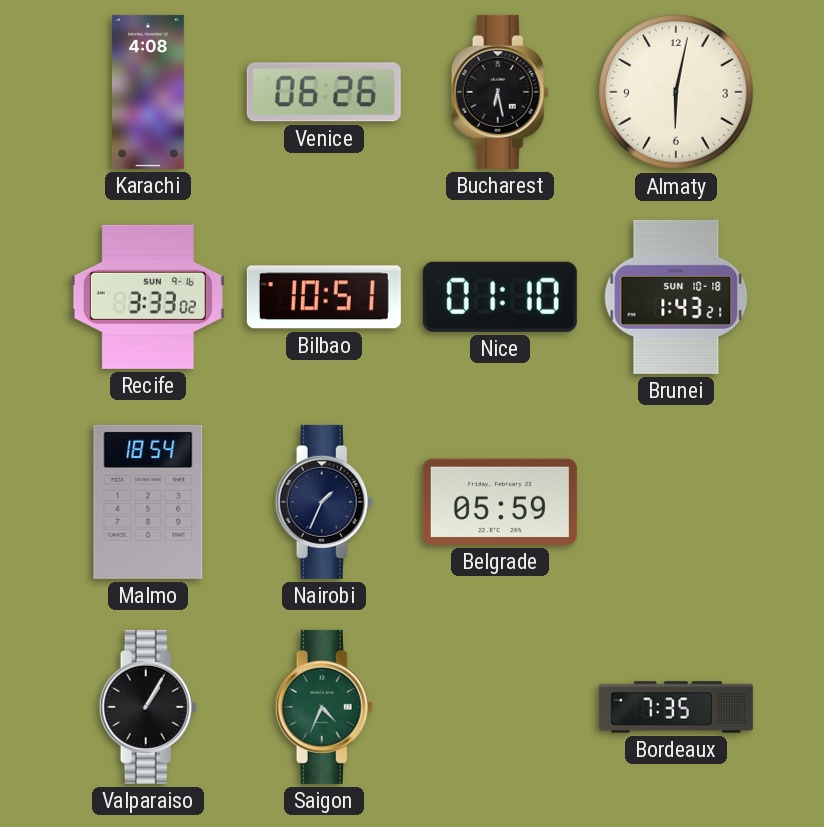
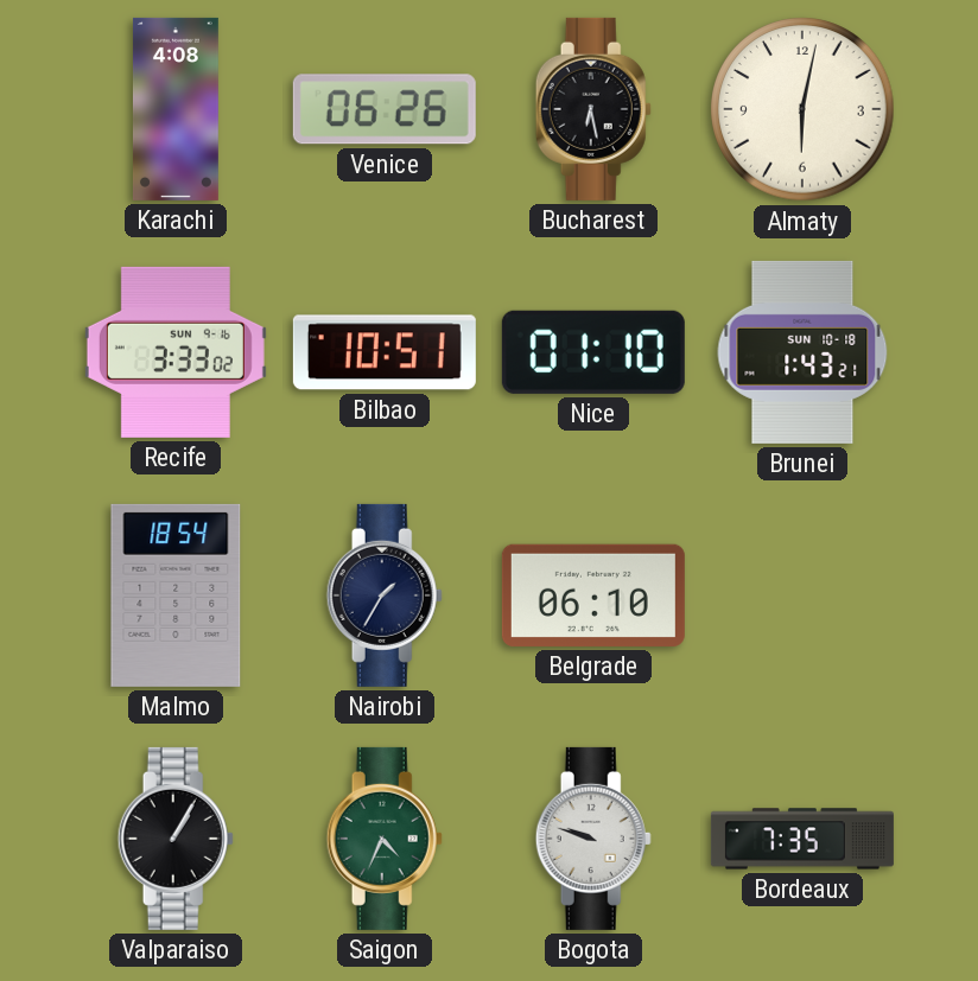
Nairobi: 1:34 -> 1:35
Belgrade: 05:59 -> 06:10
Bogota: none -> 9:48
